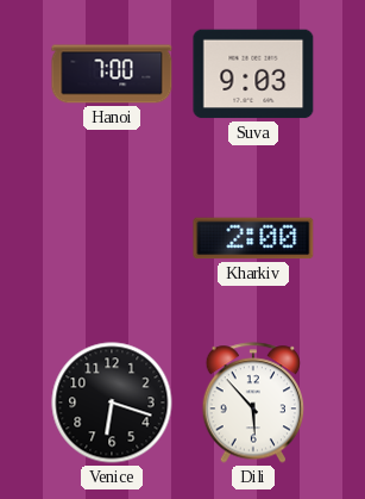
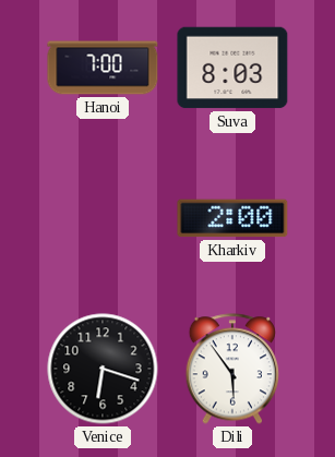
Suva: 9:03 -> 8:03
Dili: 5:53 -> 5:54
